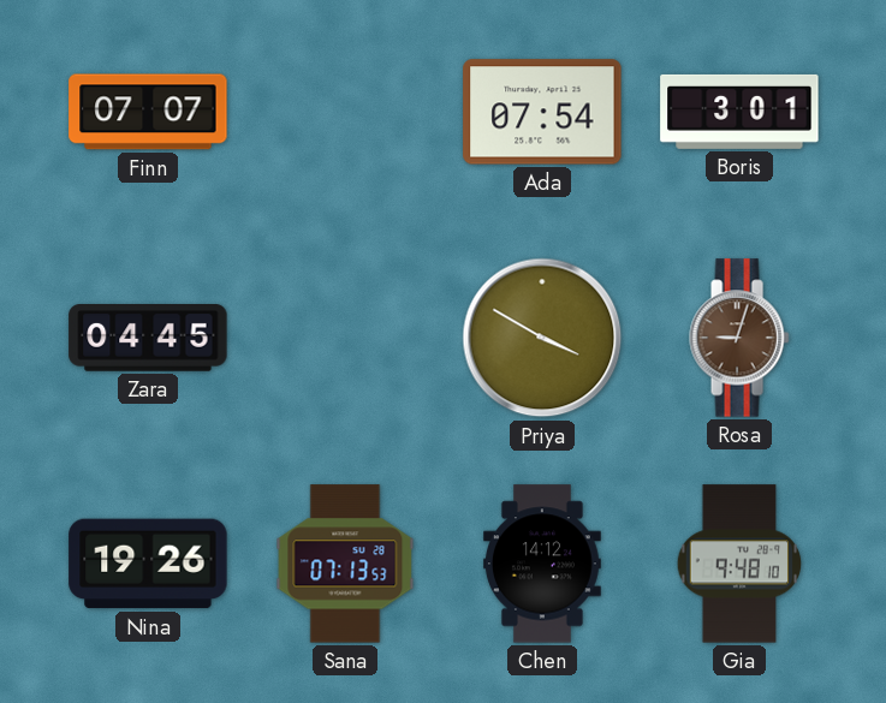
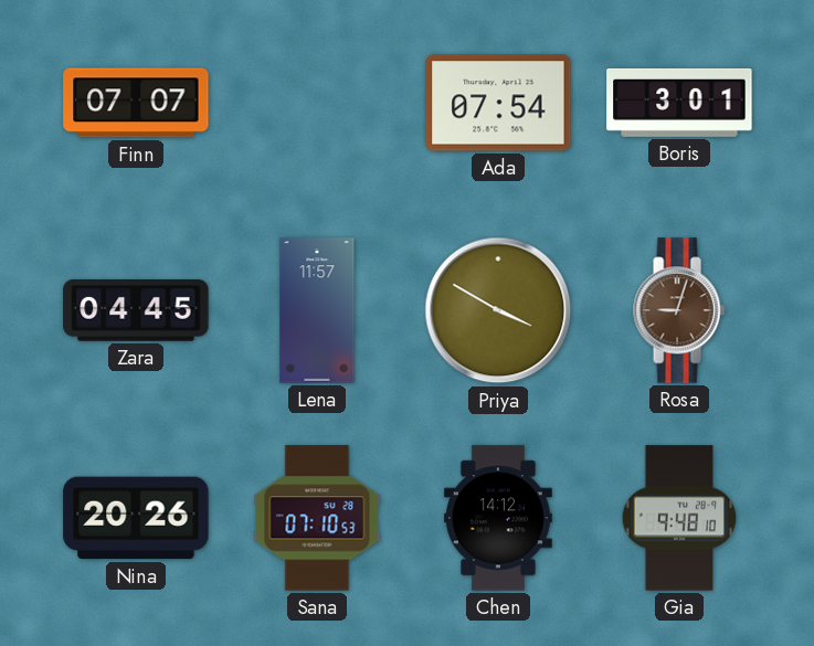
Lena: none -> 11:57
Nina: 19:26 -> 20:26
Sana: 07:13 -> 07:10
